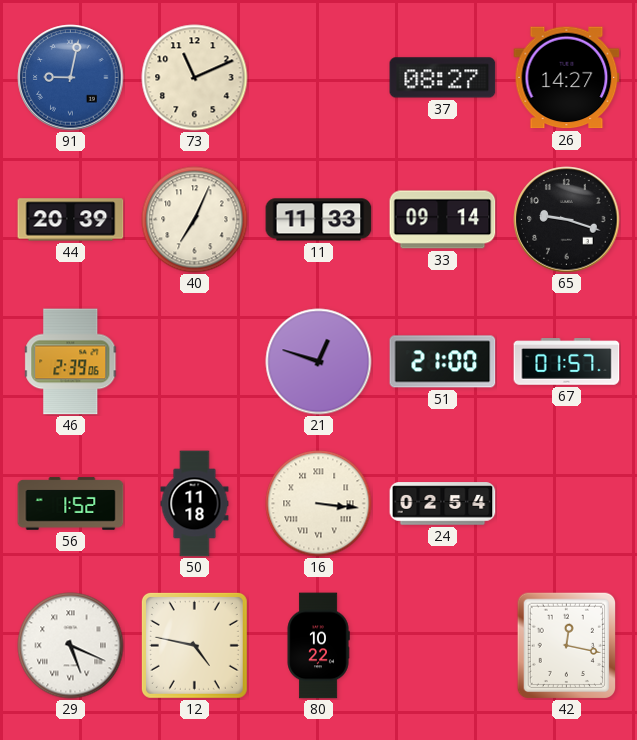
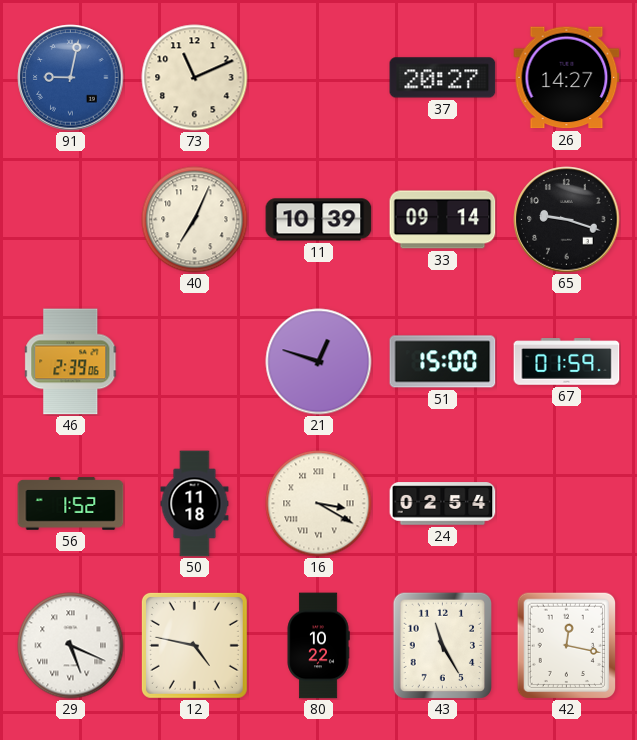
37: 08:27 -> 20:27
44: 20:39 -> none
11: 11:33 -> 10:39
51: 21:00 -> 15:00
67: 01:57 -> 01:59
16: 3:16 -> 3:20
43: none -> 11:25
